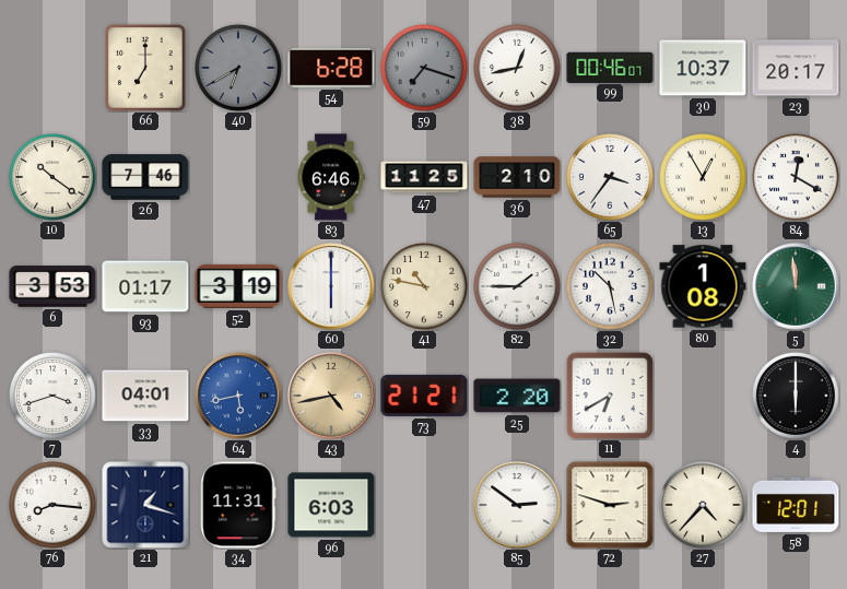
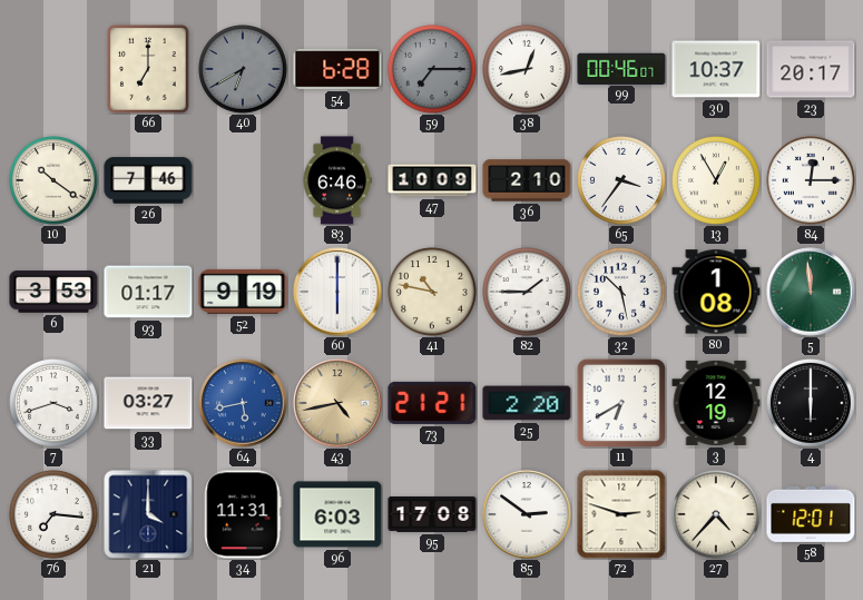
59: 7:18 -> 7:15
47: 11:25 -> 10:09
84: 12:20 -> 12:15
52: 3:19 -> 9:19
33: 04:01 -> 03:27
3: none -> 12:19
76: 8:16 -> 7:16
21: 1:18 -> 4:00
95: none -> 17:08
